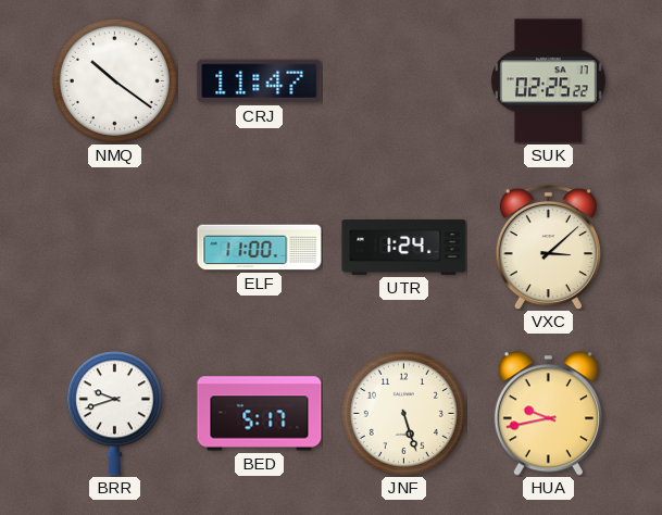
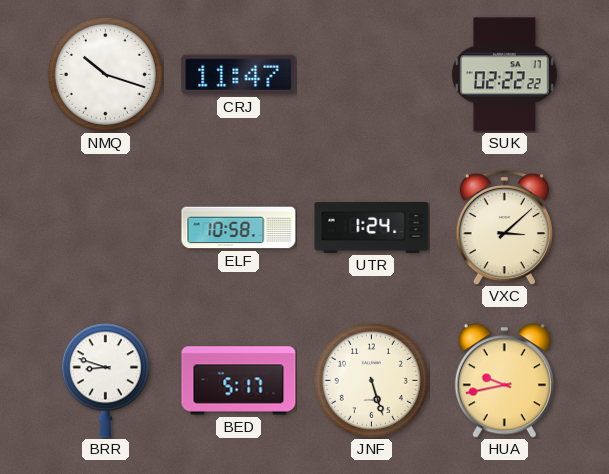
NMQ: 10:21 -> 10:18
SUK: 02:25 -> 02:22
ELF: 11:00 -> 10:58
BRR: 9:42 -> 8:48
